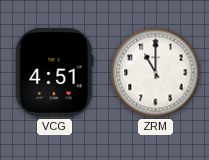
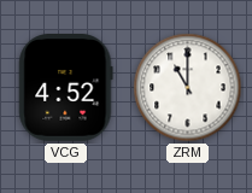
VCG: 4:51 -> 4:52
